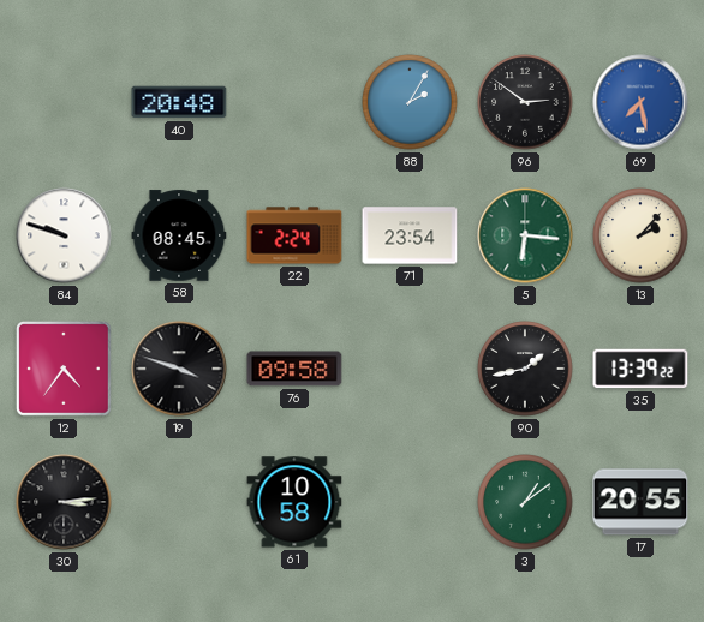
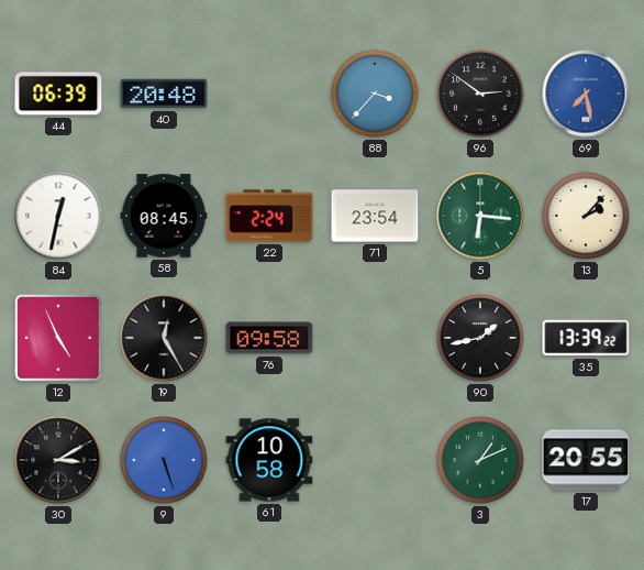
44: none -> 06:39
88: 2:05 -> 3:37
84: 9:48 -> 12:32
12: 4:36 -> 4:56
19: 3:48 -> 12:25
30: 3:14 -> 3:10
9: none -> 5:27
3: 1:09 -> 1:11
